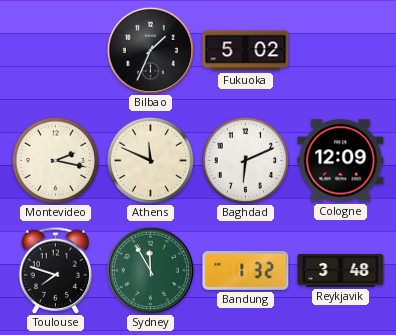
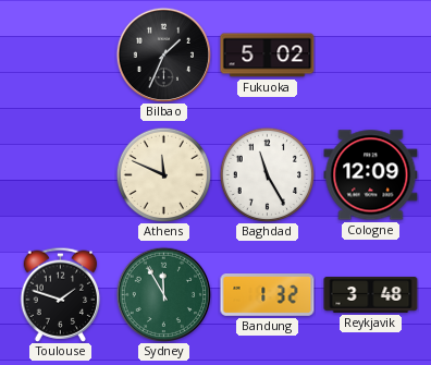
Montevideo: 2:17 -> none
Baghdad: 6:11 -> 11:25
Toulouse: 7:48 -> 1:48
